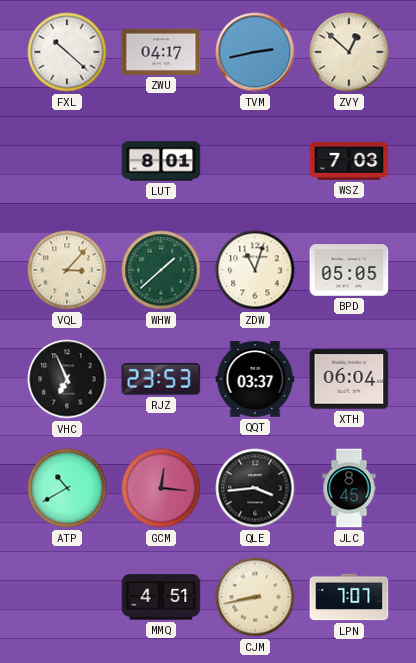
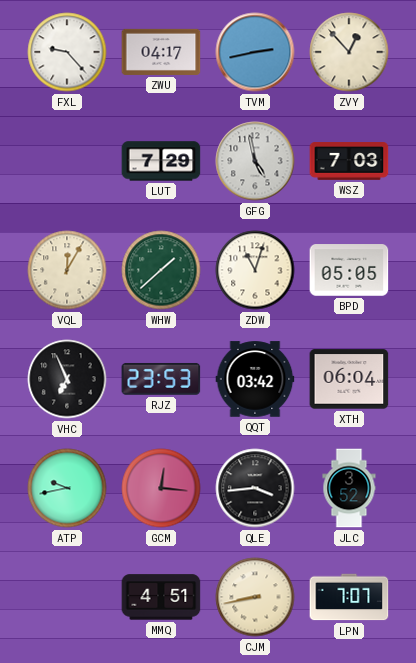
FXL: 10:22 -> 9:23
ZVY: 12:52 -> 12:53
LUT: 8:01 -> 7:29
GFG: none -> 4:58
VQL: 3:07 -> 12:05
QQT: 03:37 -> 03:42
ATP: 10:40 -> 9:43
JLC: 8:45 -> 3:52
